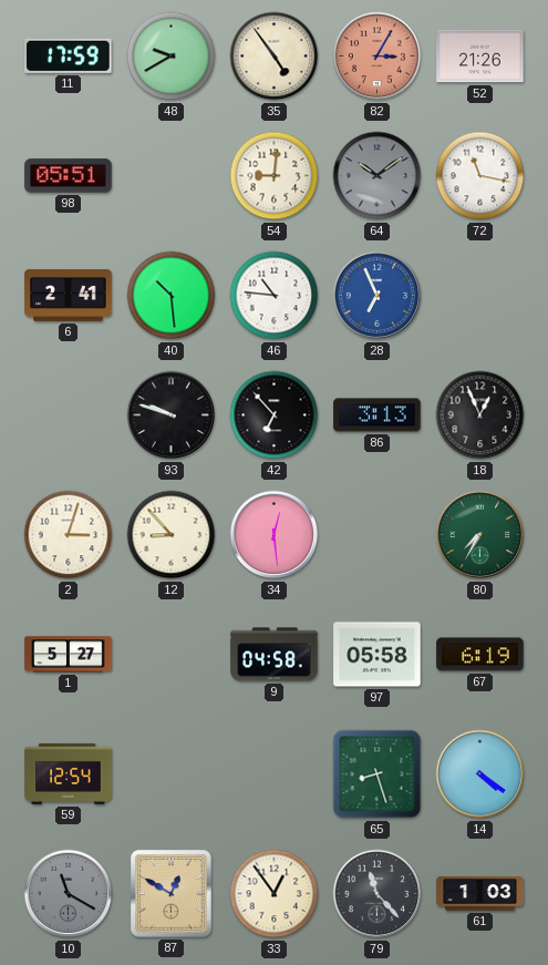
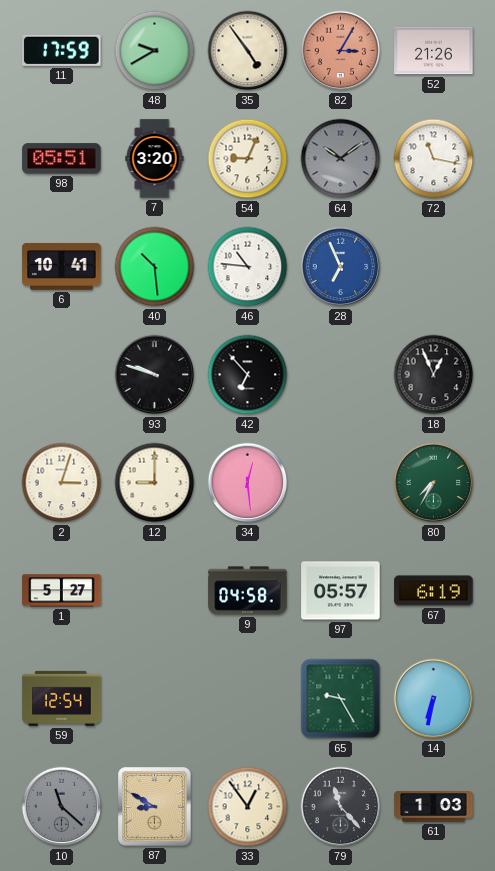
7: none -> 3:20
54: 9:01 -> 9:04
6: 2:41 -> 10:41
86: 3:13 -> none
12: 8:53 -> 9:00
97: 05:58 -> 05:57
65: 8:27 -> 9:25
14: 4:21 -> 6:32
10: 11:20 -> 11:22
87: 12:50 -> 8:50
